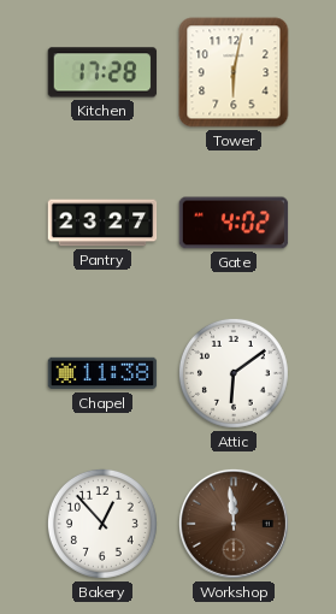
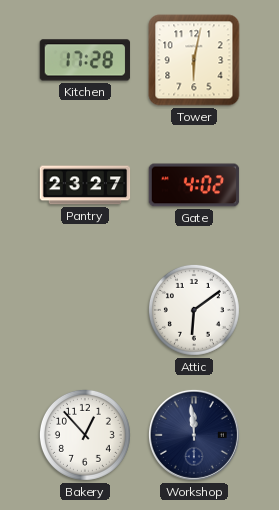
Chapel: 11:38 -> none
Workshop dial: brown -> navy
